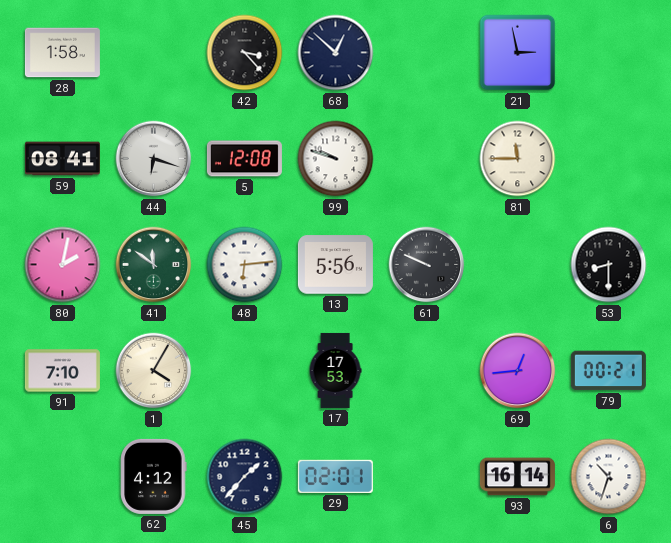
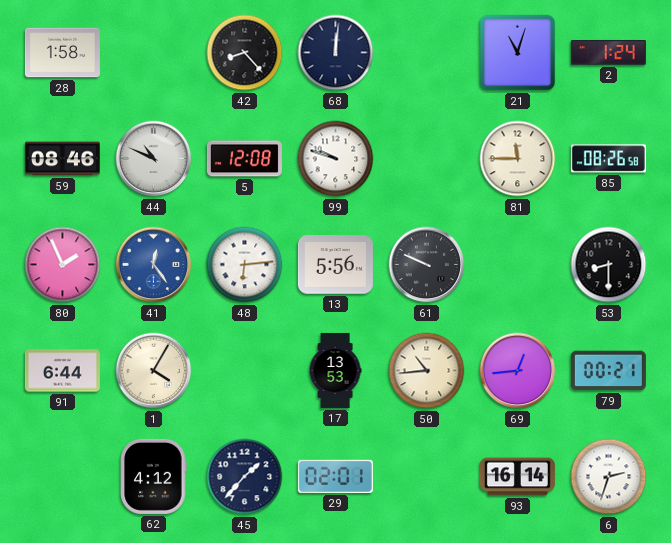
42: 3:23 -> 8:23
68: 12:52 -> 12:01
21: 2:58 -> 11:03
2: none -> 1:24
59: 08:41 -> 08:46
44: 6:18 -> 10:49
85: none -> 08:26
80: 2:02 -> 1:56
41: 11:51 -> 12:24
41 dial: green -> blue
91: 7:10 -> 6:44
17: 17:53 -> 13:53
50: none -> 10:44
6: 10:33 -> 2:33
